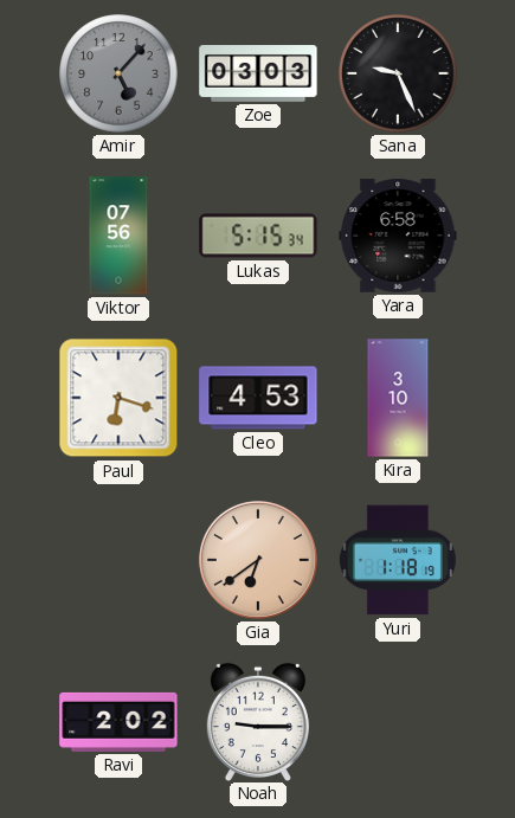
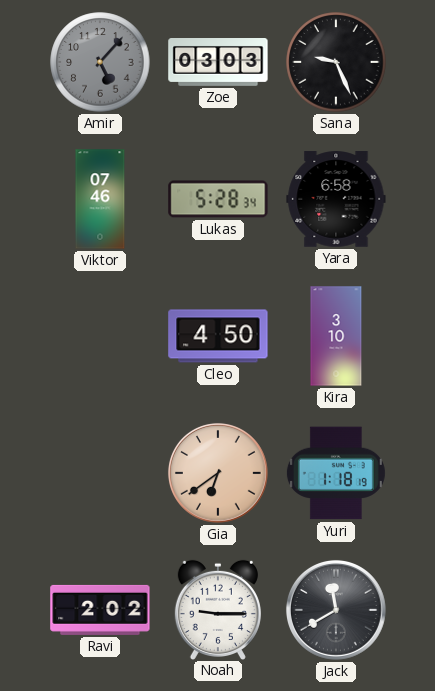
Viktor: 07:56 -> 07:46
Lukas: 5:15 -> 5:28
Paul: 6:18 -> none
Cleo: 4:53 -> 4:50
Jack: none -> 11:40
